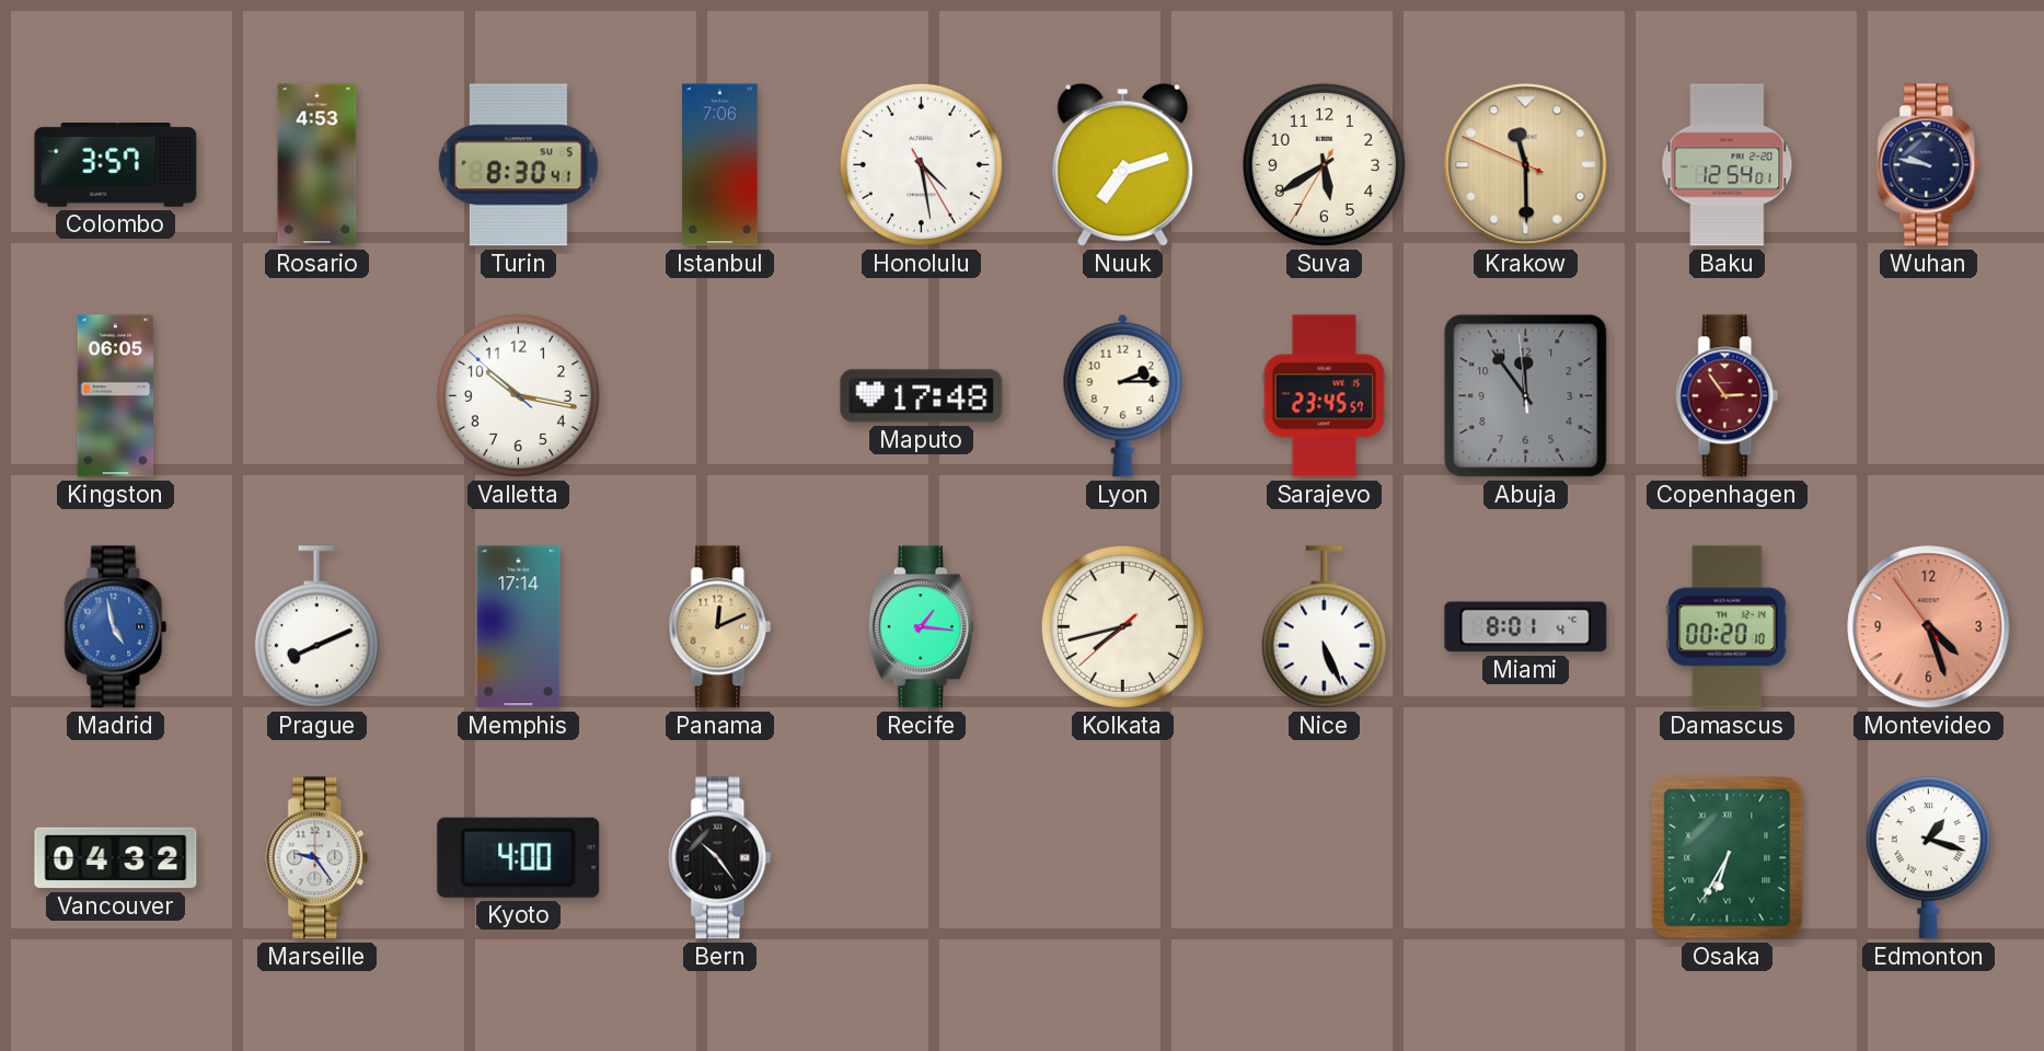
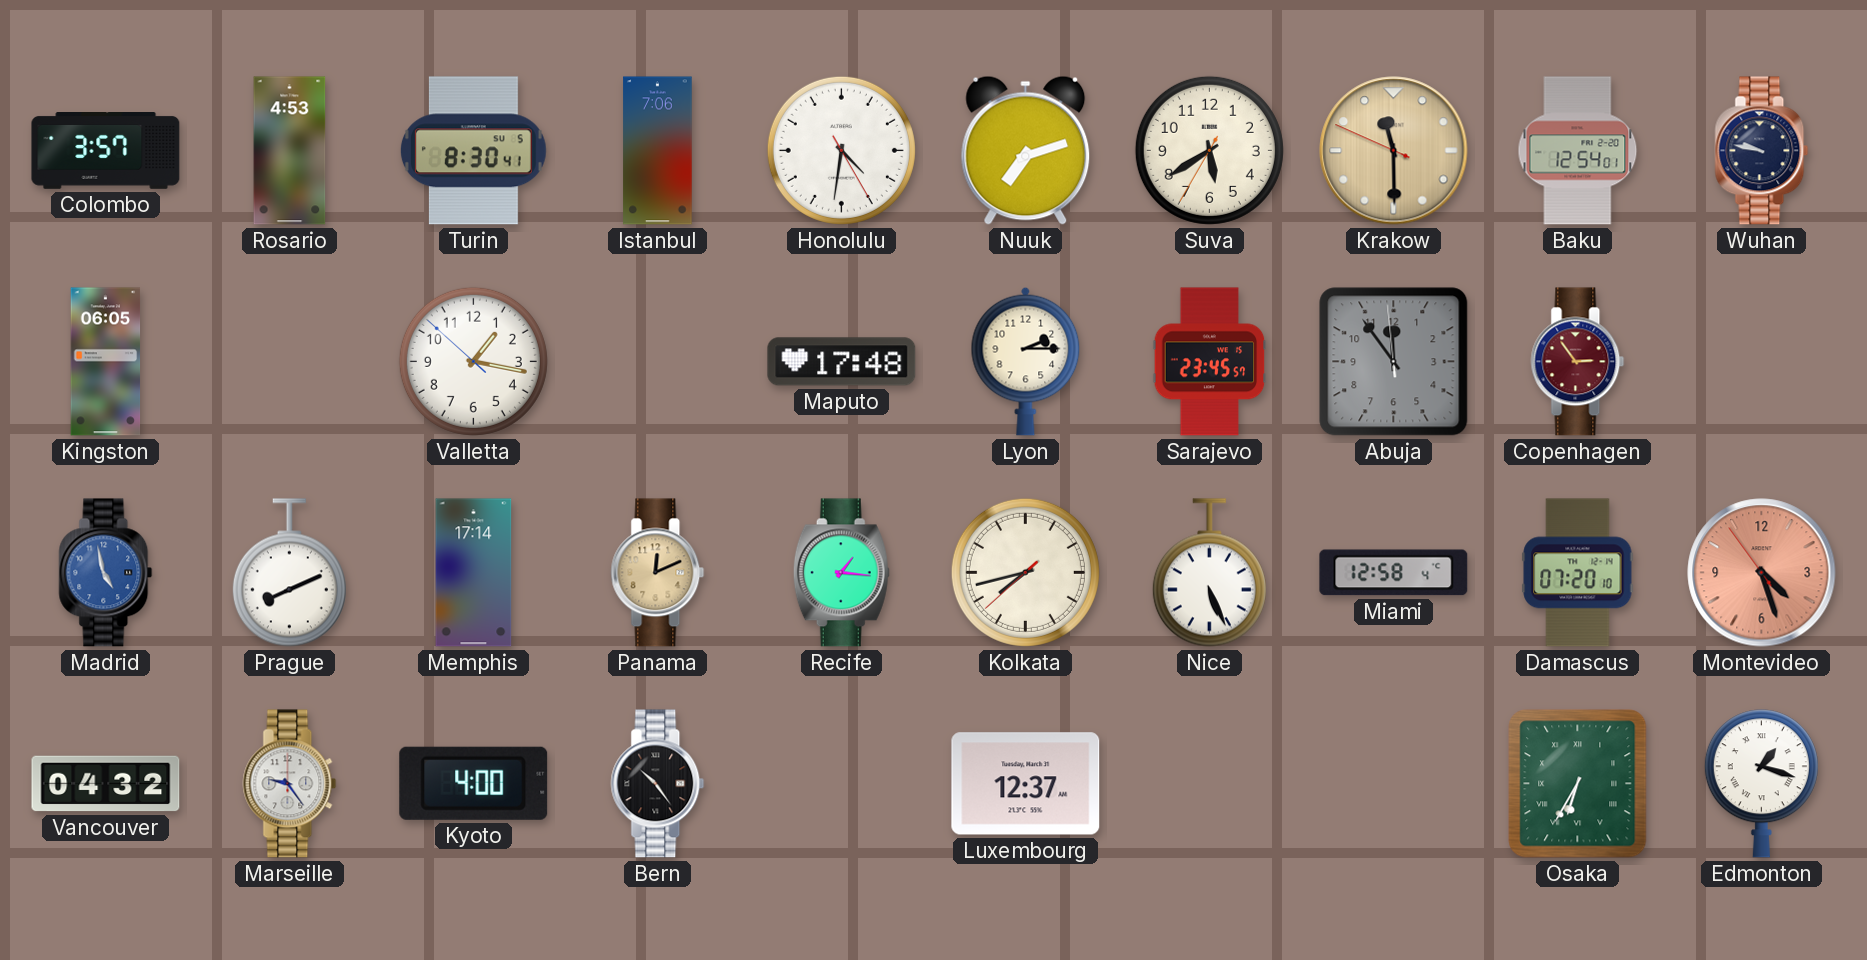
Honolulu: 4:28 -> 4:31
Valletta: 10:16 -> 1:16
Miami: 8:01 -> 12:58
Damascus: 00:20 -> 07:20
Luxembourg: none -> 12:37
